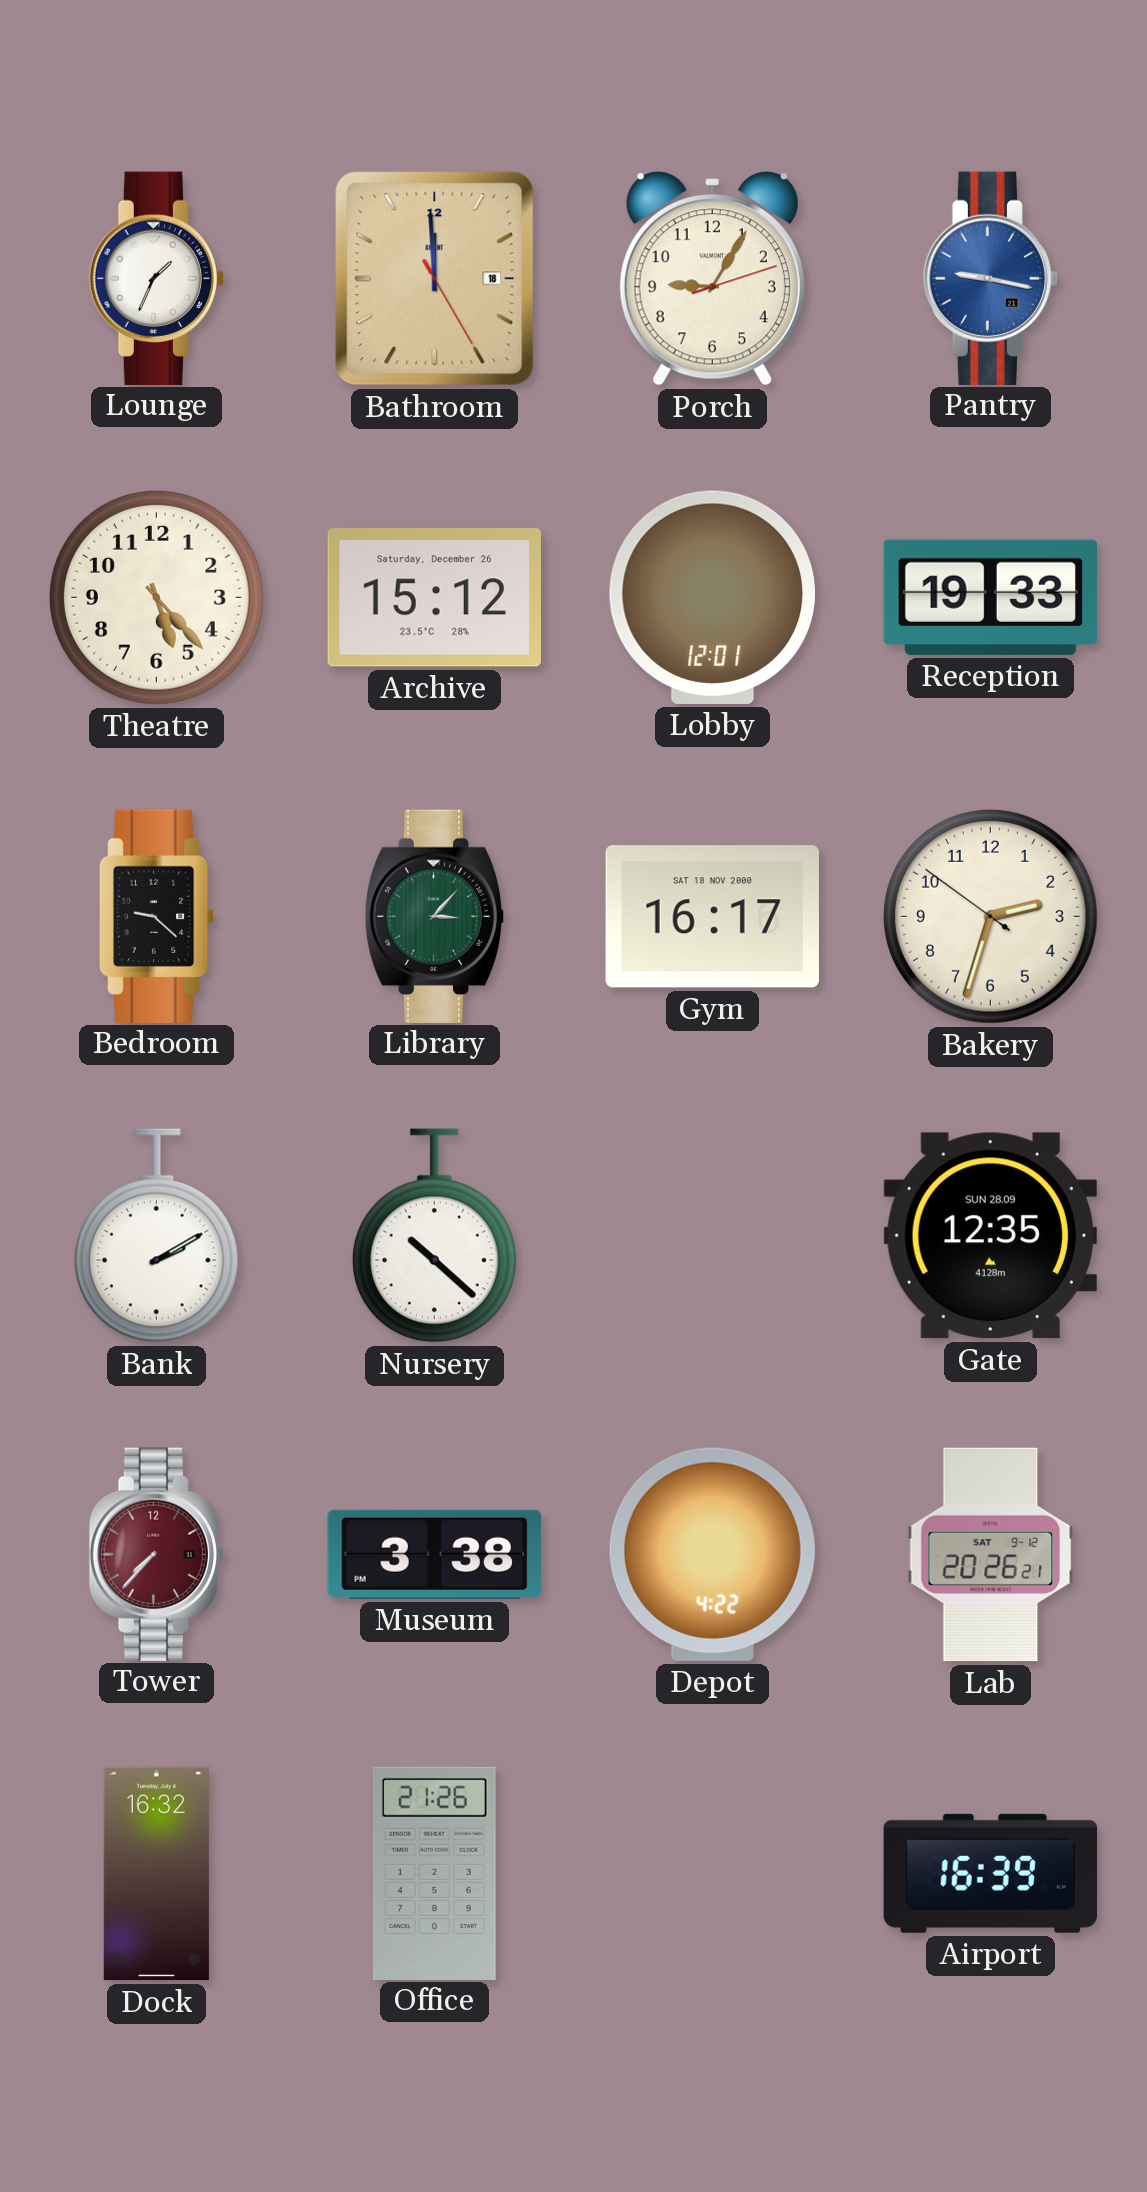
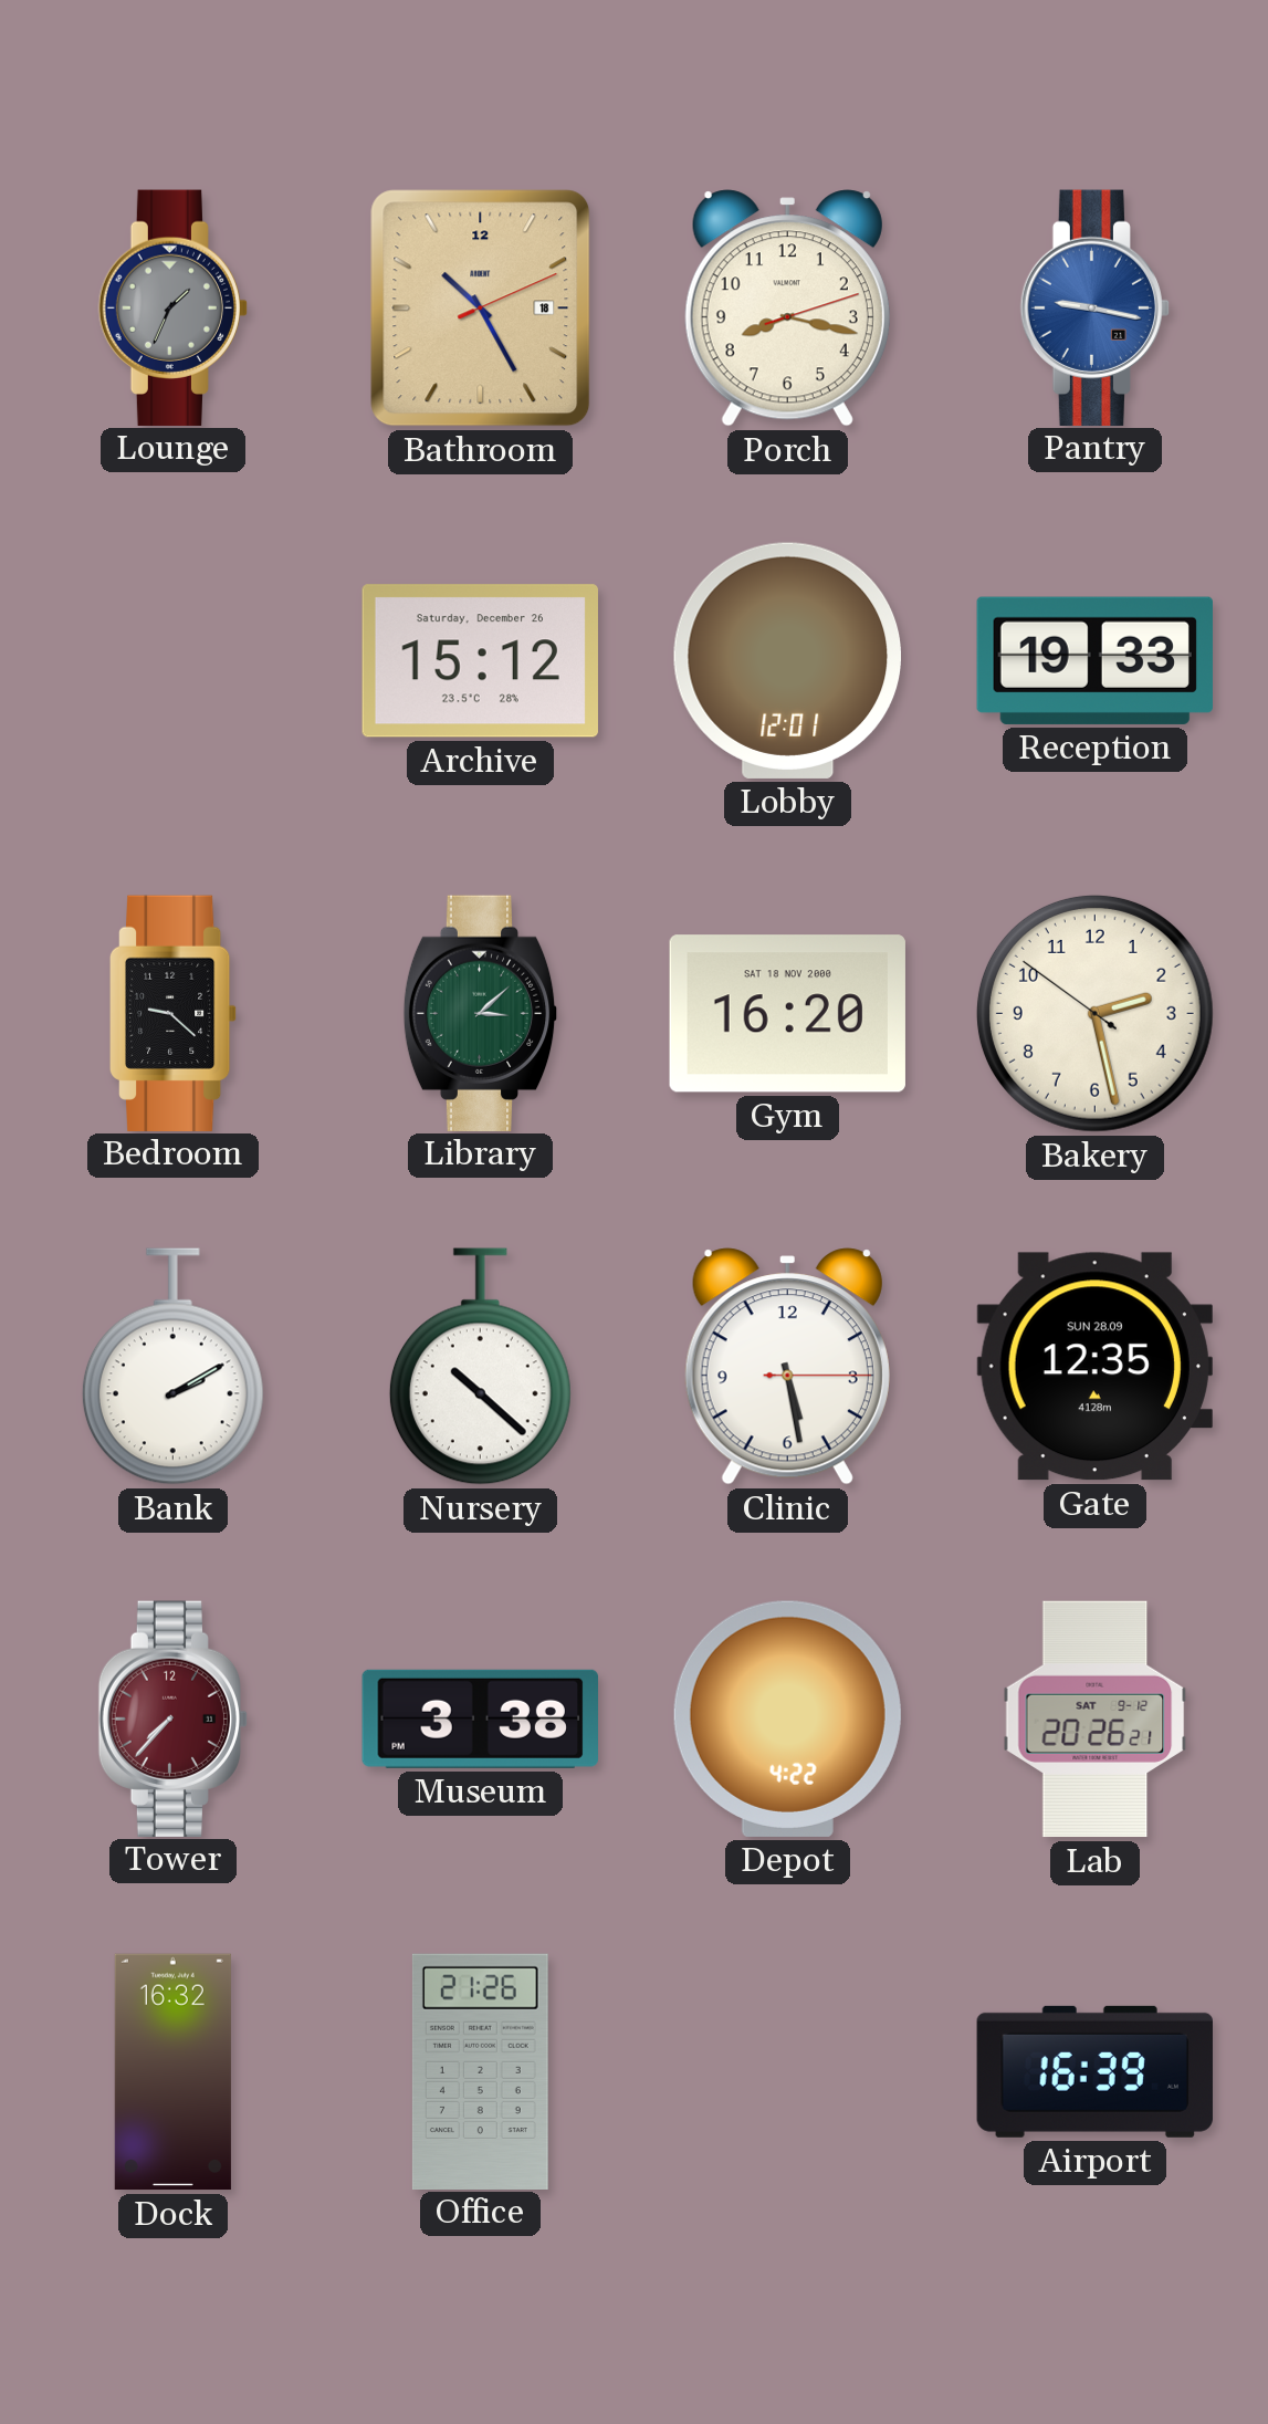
Lounge dial: white -> grey
Bathroom: 11:59 -> 10:25
Porch: 9:05 -> 8:17
Theatre: 5:23 -> none
Library: 3:07 -> 3:08
Gym: 16:17 -> 16:20
Bakery: 2:32 -> 2:27
Clinic: none -> 5:28
